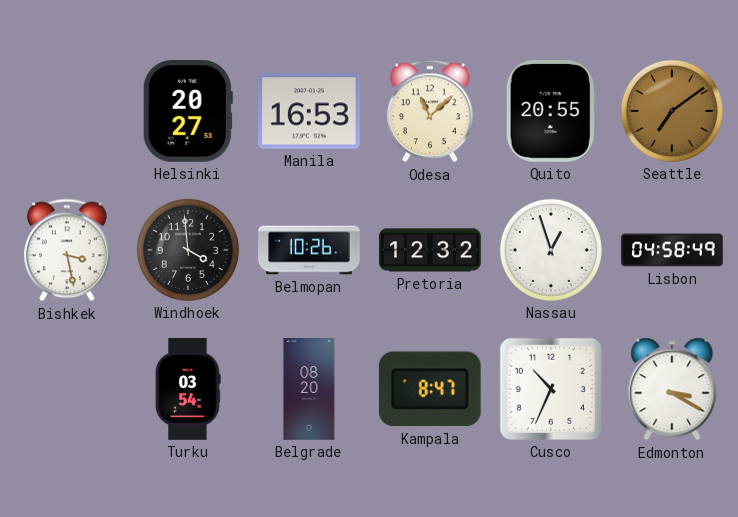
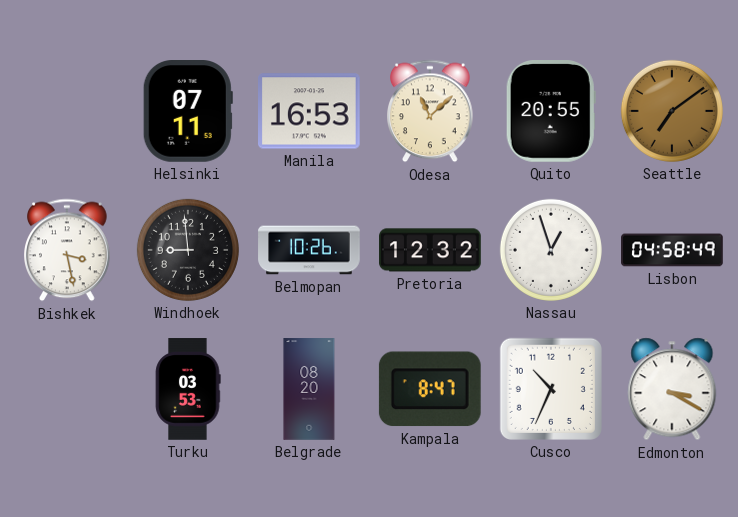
Helsinki: 20:27 -> 07:11
Windhoek: 3:59 -> 8:59
Turku: 03:54 -> 03:53
